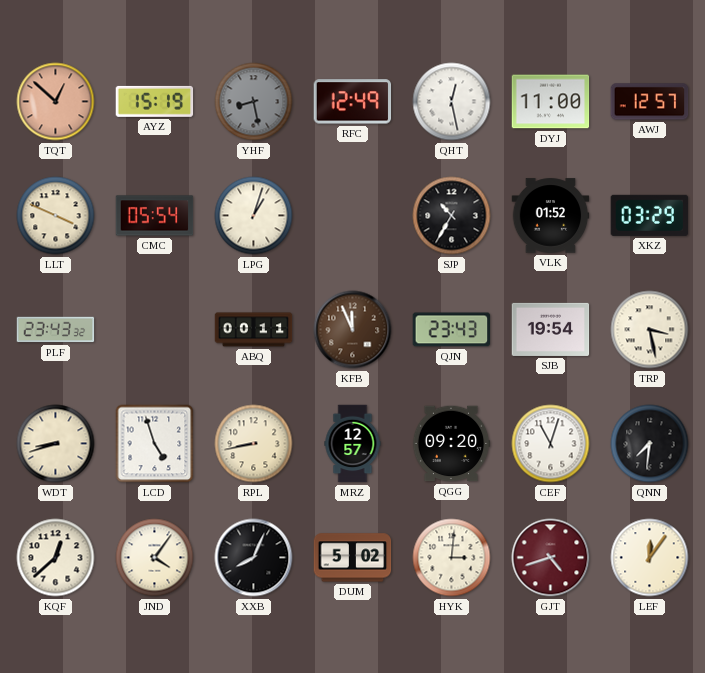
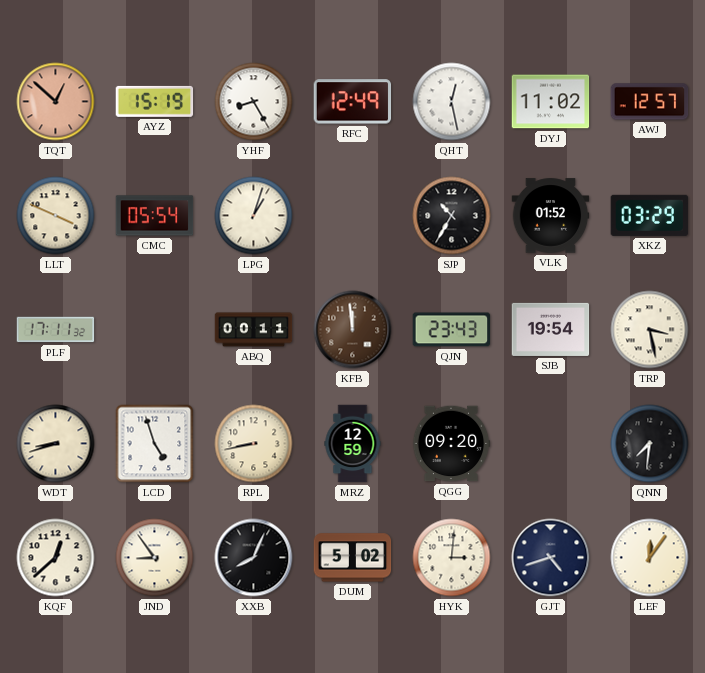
YHF: 8:28 -> 8:25
YHF dial: grey -> white
DYJ: 11:00 -> 11:02
PLF: 23:43 -> 17:11
KFB: 11:56 -> 11:59
MRZ: 12:57 -> 12:59
CEF: 11:03 -> none
JND: 4:06 -> 8:54
GJT dial: burgundy -> navy
